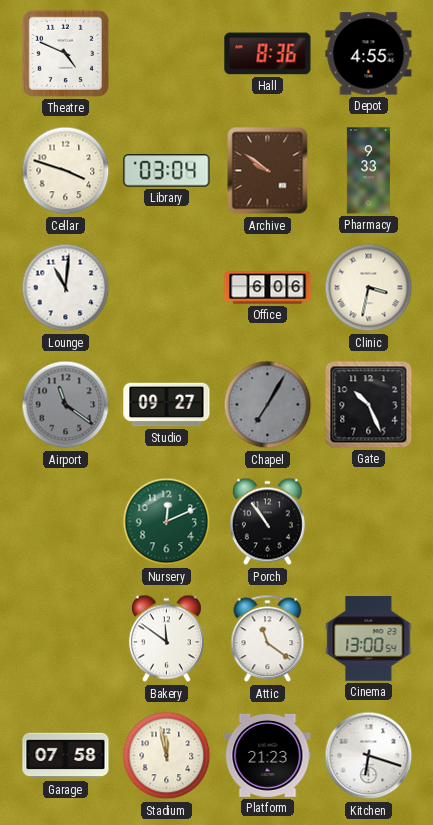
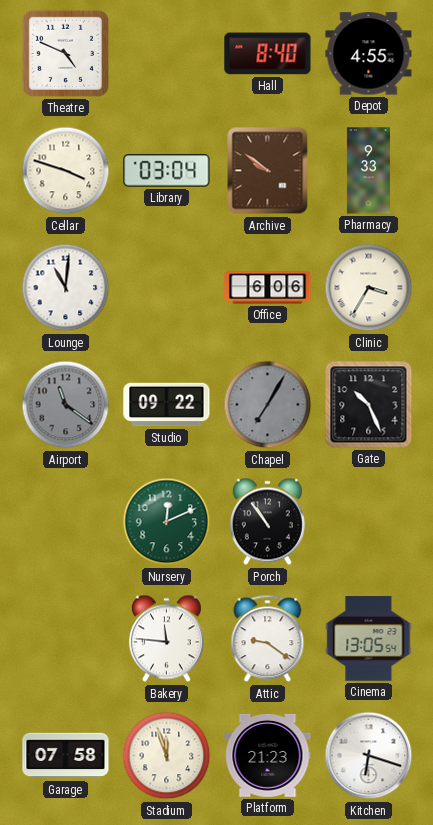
Hall: 8:36 -> 8:40
Clinic: 3:32 -> 3:35
Studio: 09:27 -> 09:22
Bakery: 11:51 -> 11:46
Attic: 11:21 -> 9:21
Cinema: 13:00 -> 13:05
Stadium: 11:58 -> 11:57
